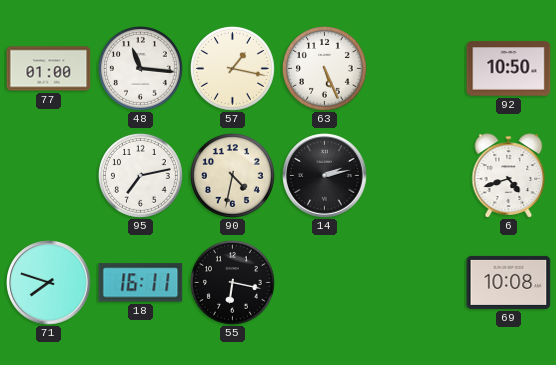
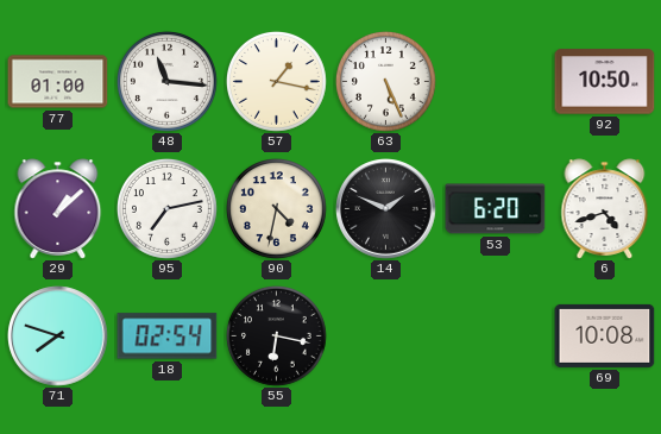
29: none -> 1:08
14: 2:13 -> 1:49
53: none -> 6:20
18: 16:11 -> 02:54
